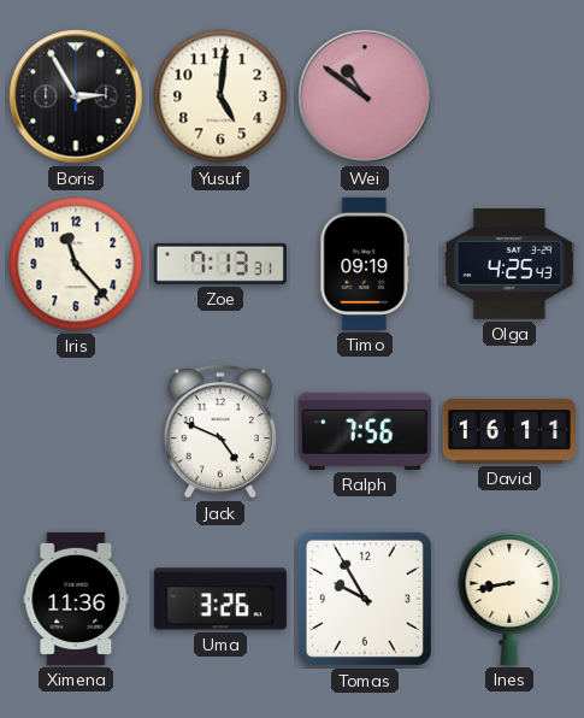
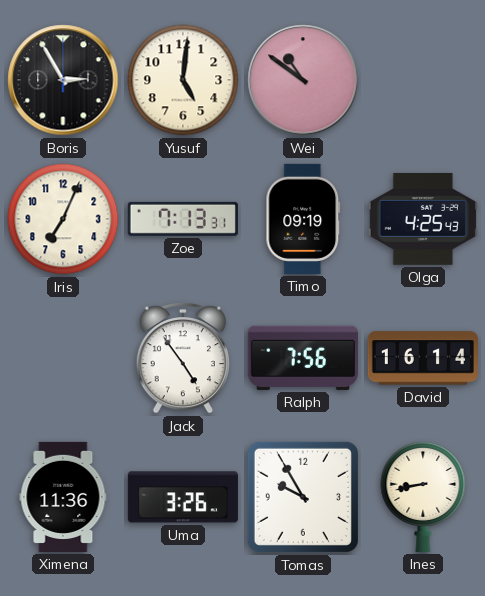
Iris: 11:23 -> 7:04
Jack: 4:49 -> 4:54
David: 16:11 -> 16:14
